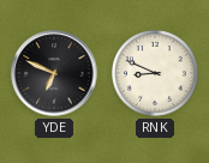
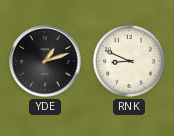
YDE: 6:49 -> 1:12
